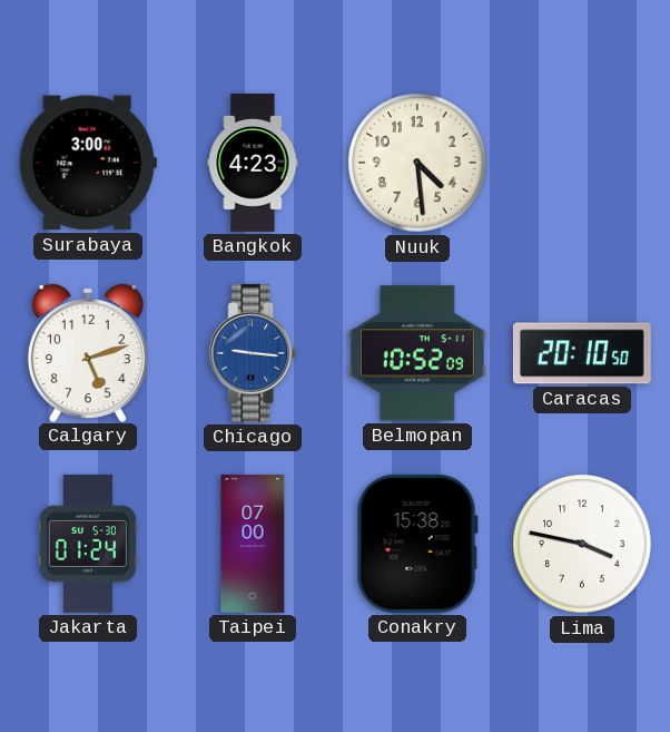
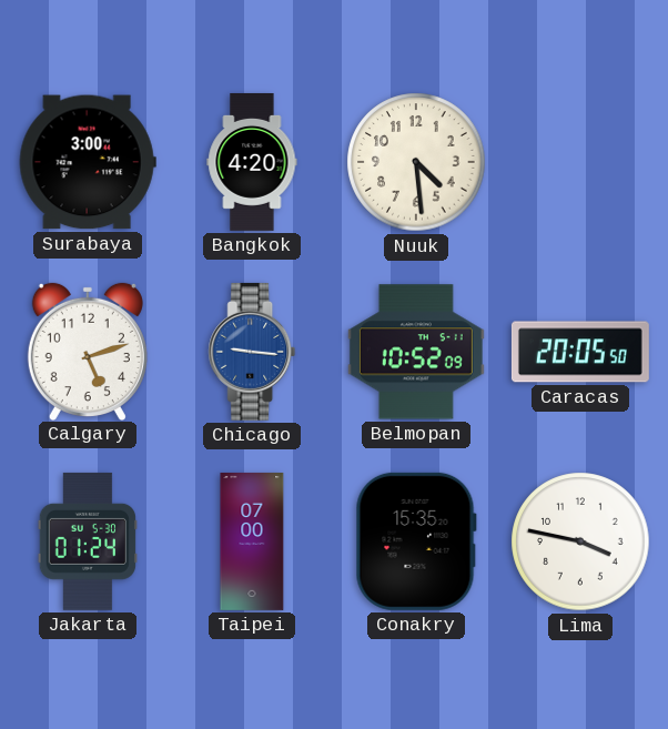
Bangkok: 4:23 -> 4:20
Caracas: 20:10 -> 20:05
Conakry: 15:38 -> 15:35
